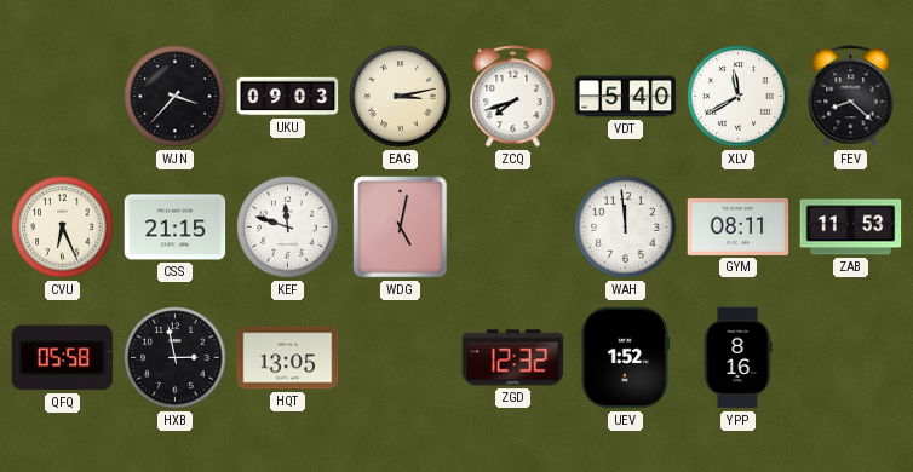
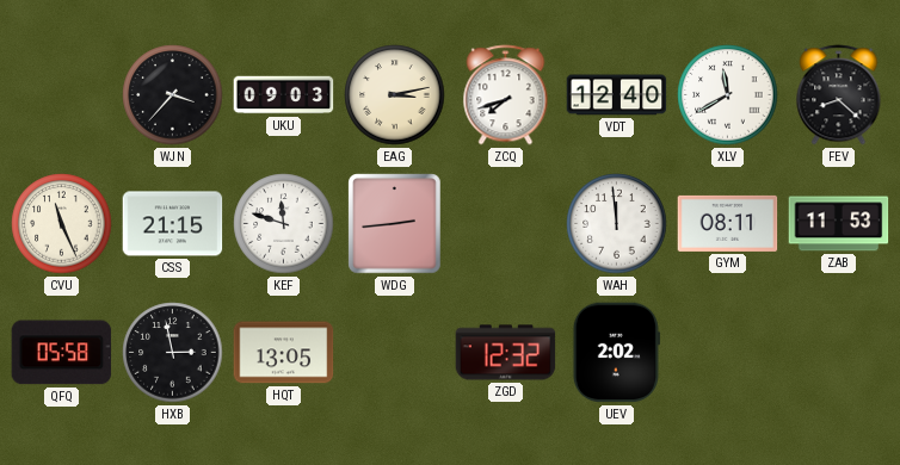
VDT: 5:40 -> 12:40
CVU: 6:26 -> 11:26
WDG: 5:02 -> 2:44
UEV: 1:52 -> 2:02
YPP: 8:16 -> none
